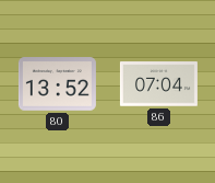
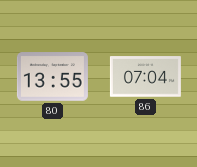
80: 13:52 -> 13:55
